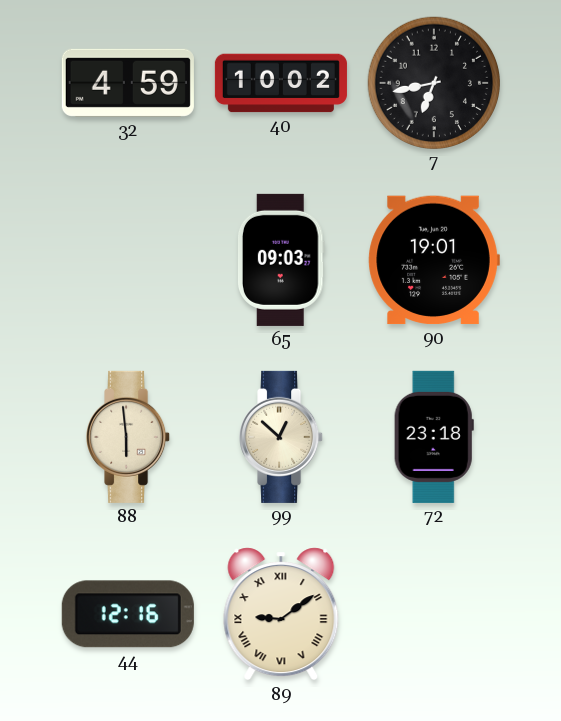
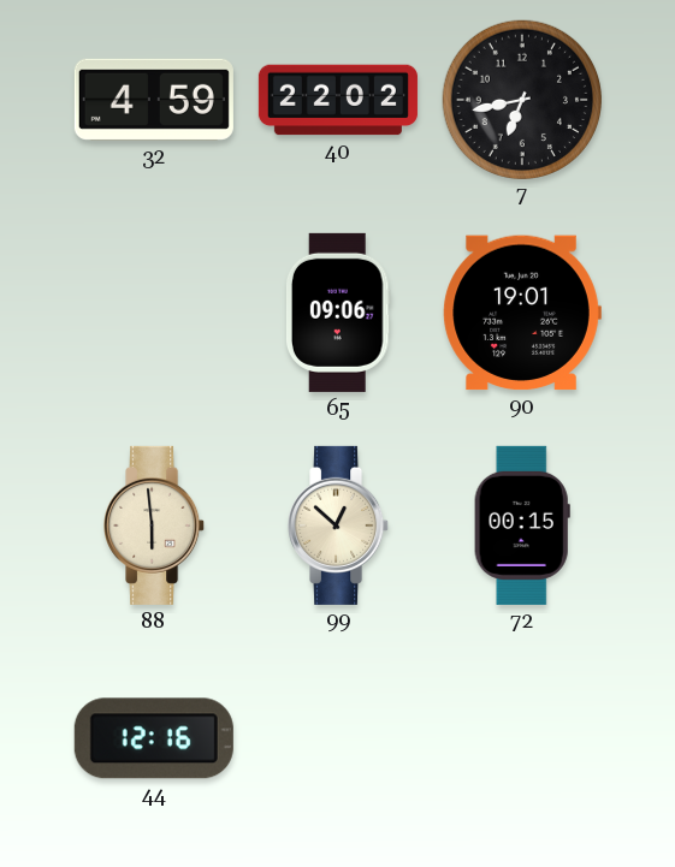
40: 10:02 -> 22:02
65: 09:03 -> 09:06
72: 23:18 -> 00:15
89: 9:09 -> none
